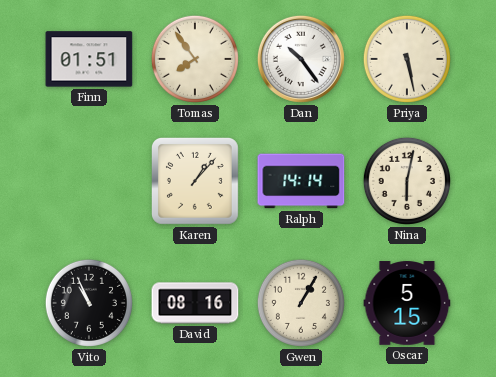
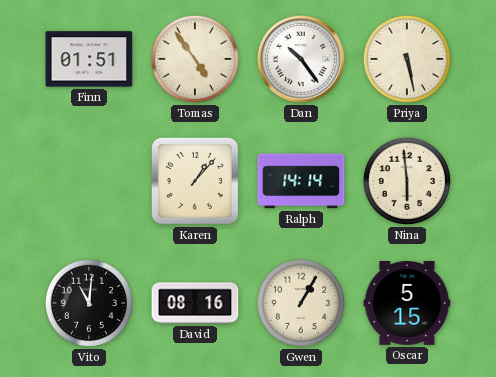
Tomas: 7:54 -> 4:54
Nina: 6:02 -> 5:59
Vito: 10:56 -> 11:01
